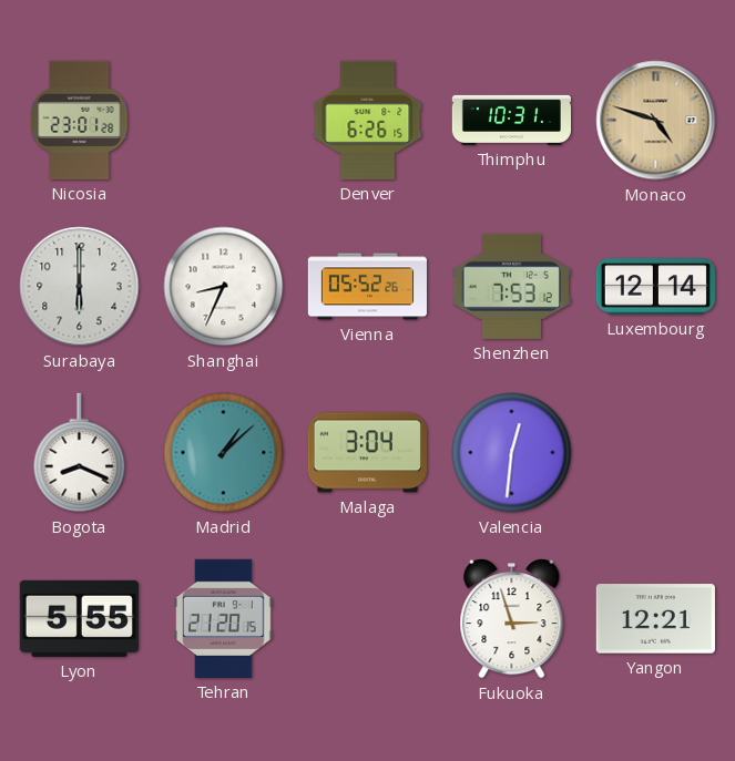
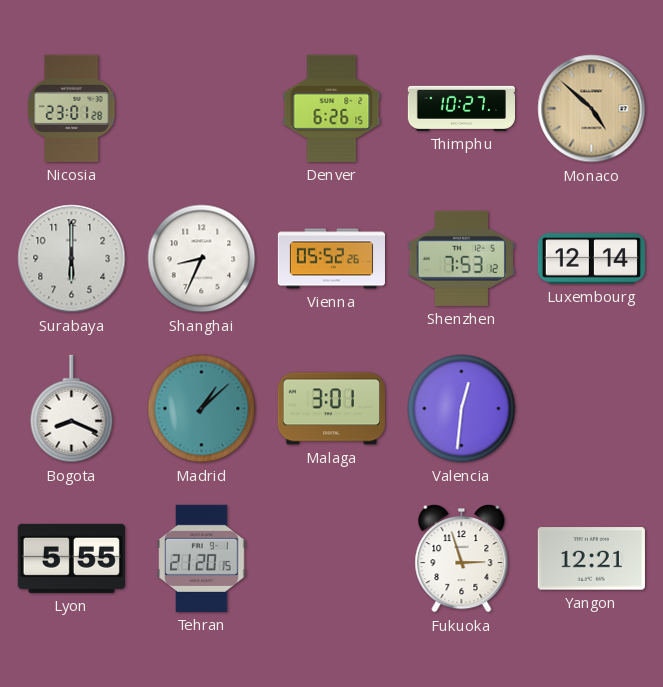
Thimphu: 10:31 -> 10:27
Monaco: 4:48 -> 4:52
Malaga: 3:04 -> 3:01
